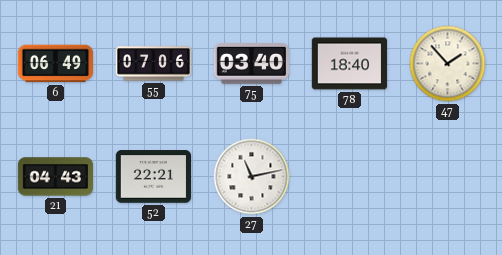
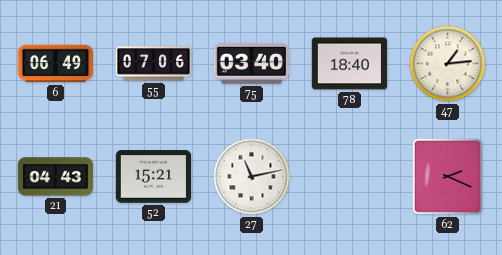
47: 1:53 -> 1:14
52: 22:21 -> 15:21
62: none -> 2:19
